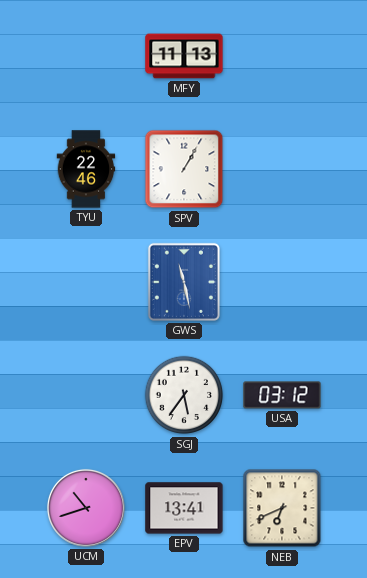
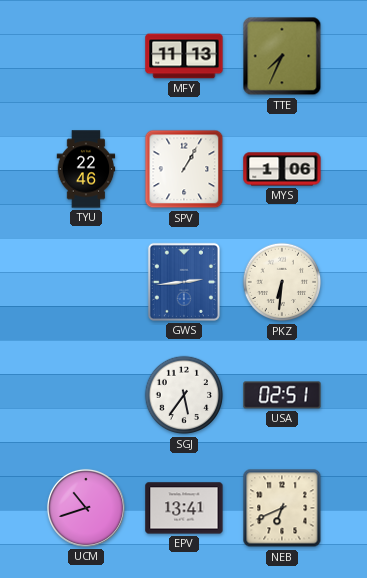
TTE: none -> 7:34
MYS: none -> 1:06
GWS: 11:28 -> 2:44
PKZ: none -> 6:31
USA: 03:12 -> 02:51
